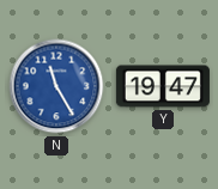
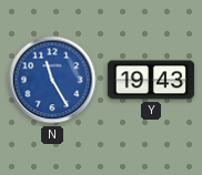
Y: 19:47 -> 19:43
